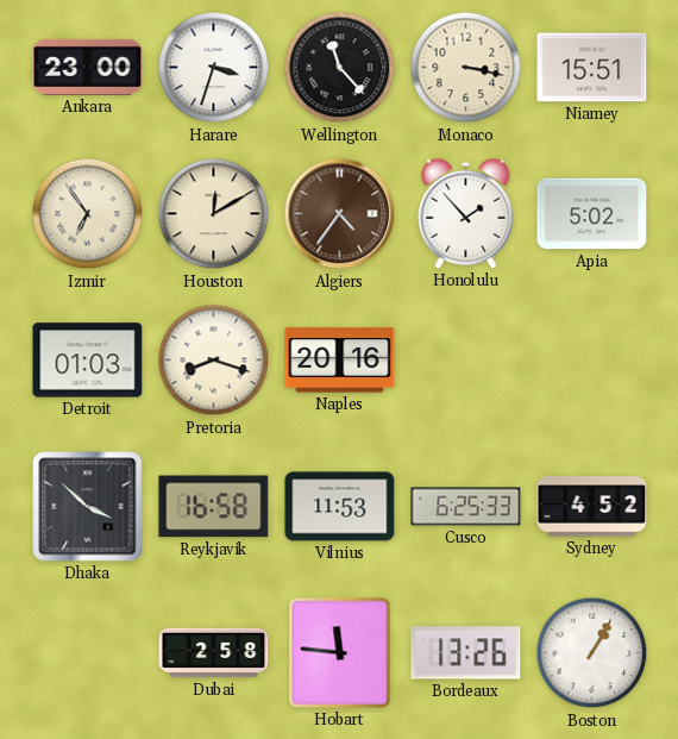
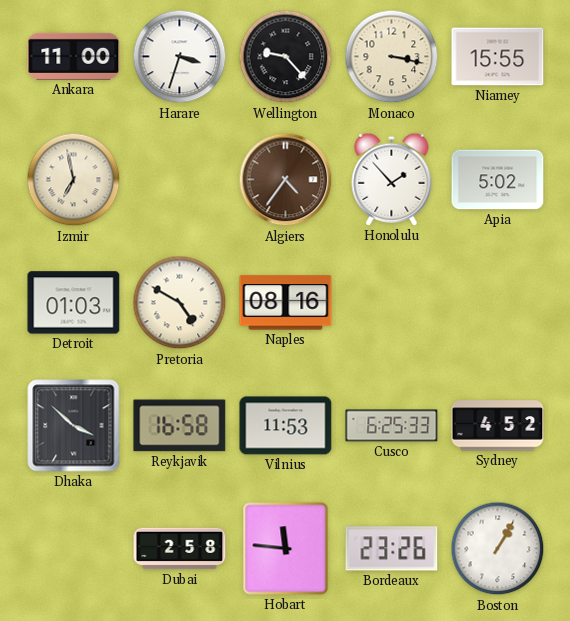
Ankara: 23:00 -> 11:00
Wellington: 11:23 -> 9:23
Niamey: 15:51 -> 15:55
Izmir: 6:54 -> 6:58
Houston: 12:10 -> none
Pretoria: 8:18 -> 4:50
Naples: 20:16 -> 08:16
Bordeaux: 13:26 -> 23:26
